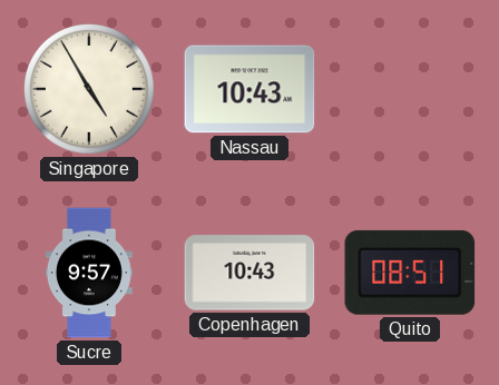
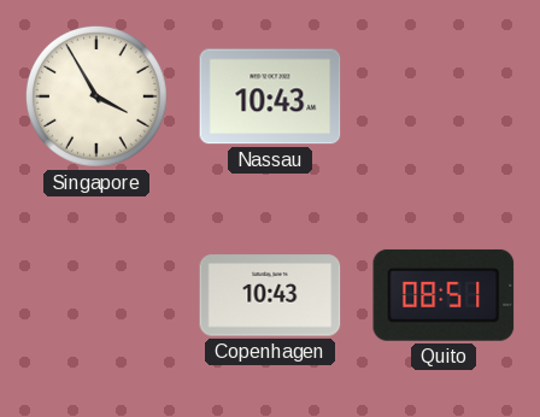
Singapore: 4:55 -> 3:55
Sucre: 9:57 -> none
